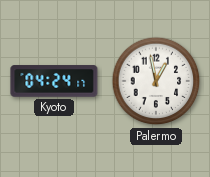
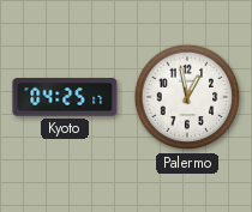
Kyoto: 04:24 -> 04:25
